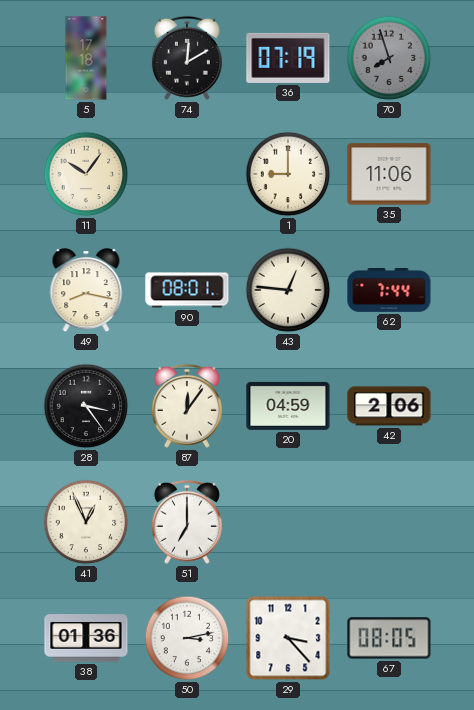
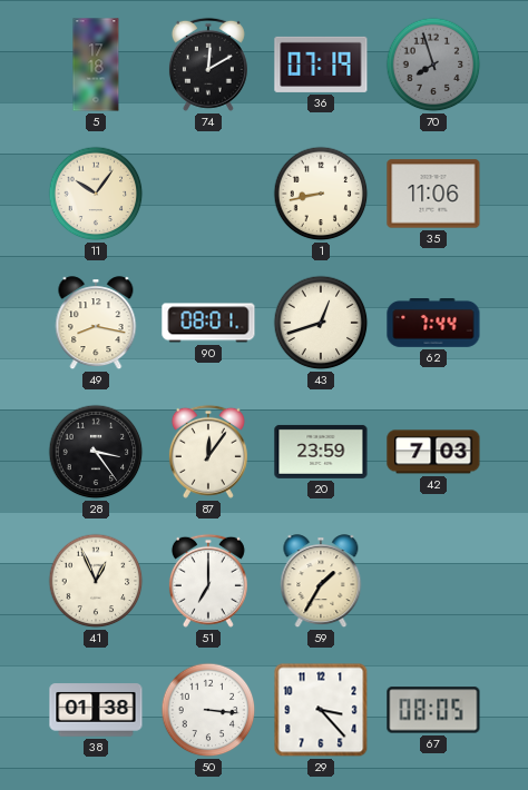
1: 9:00 -> 8:43
43: 12:46 -> 12:42
20: 04:59 -> 23:59
42: 2:06 -> 7:03
59: none -> 1:35
38: 01:36 -> 01:38
50: 3:13 -> 3:16
